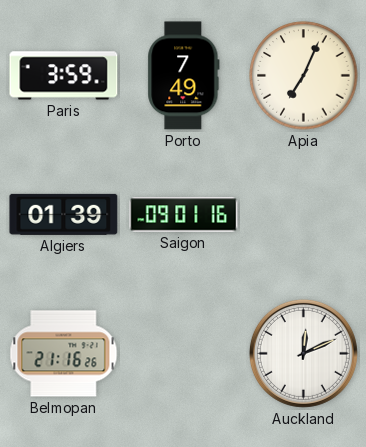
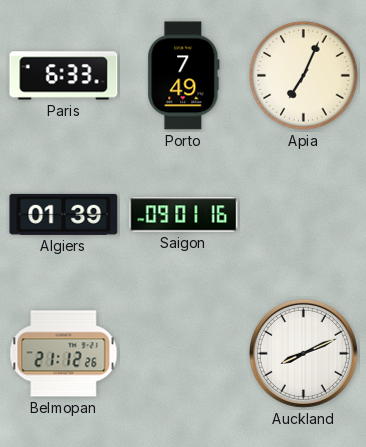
Paris: 3:59 -> 6:33
Belmopan: 21:16 -> 21:12
Auckland: 12:11 -> 8:11
